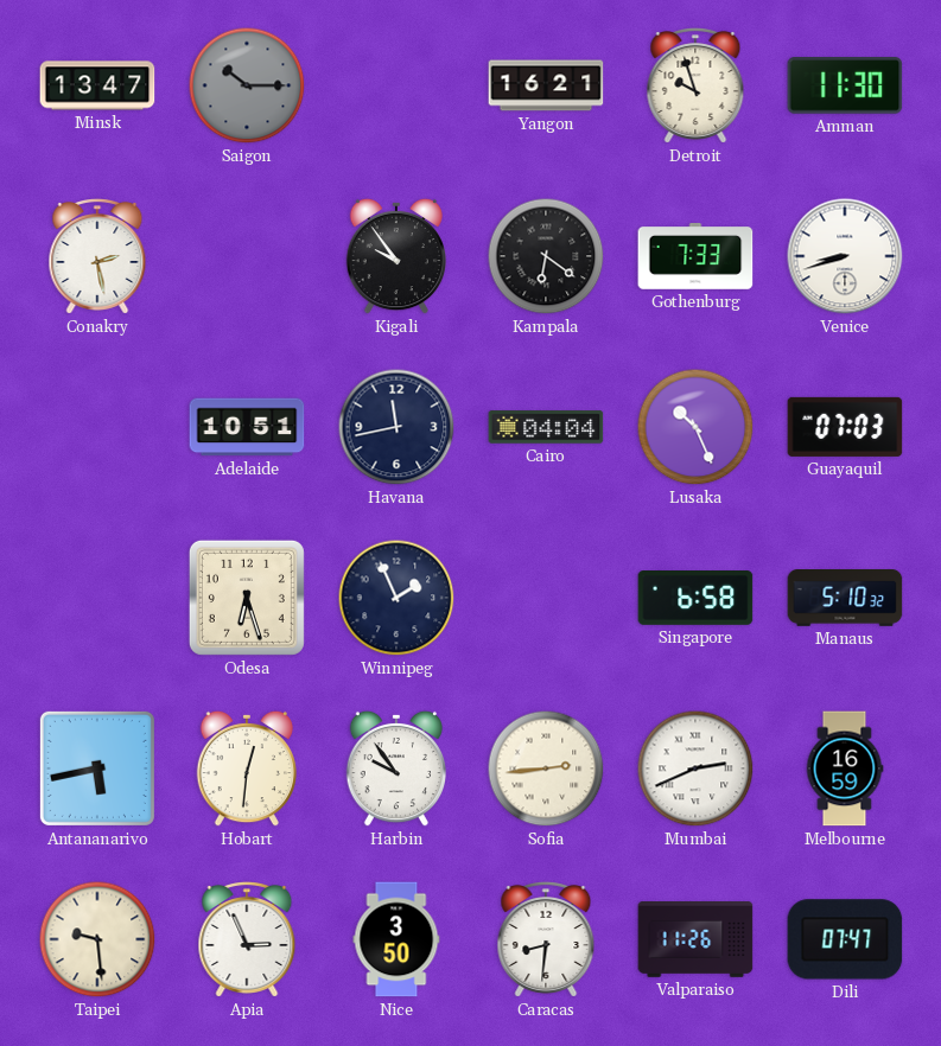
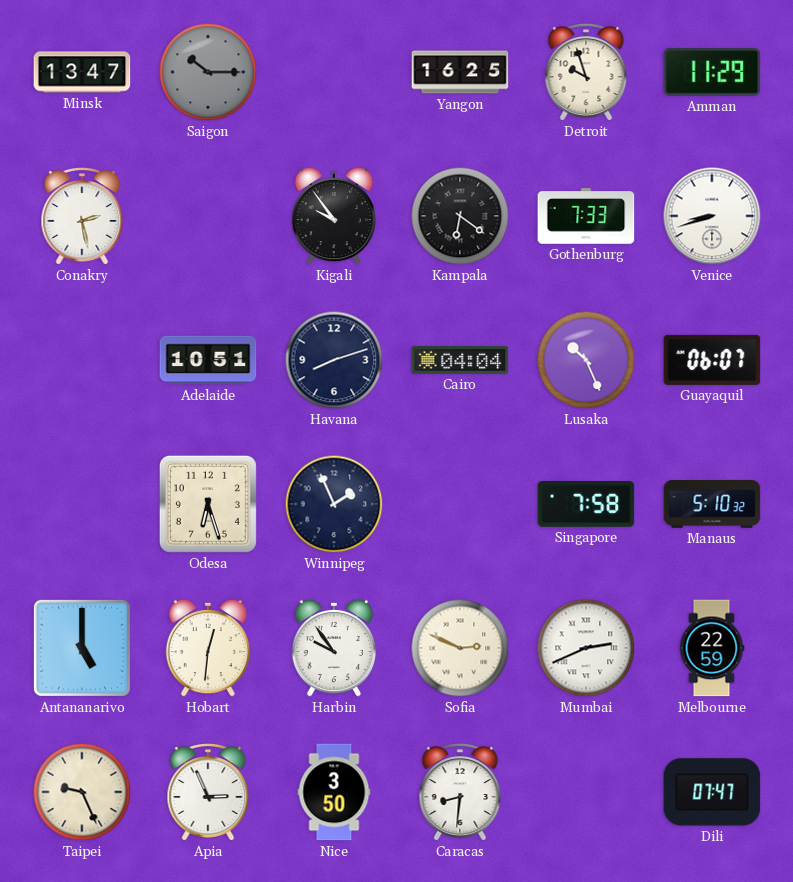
Yangon: 16:21 -> 16:25
Amman: 11:30 -> 11:29
Havana: 11:43 -> 8:12
Guayaquil: 07:03 -> 06:07
Singapore: 6:58 -> 7:58
Antananarivo: 5:43 -> 5:00
Sofia: 2:44 -> 2:49
Melbourne: 16:59 -> 22:59
Taipei: 9:29 -> 9:26
Valparaiso: 11:26 -> none
